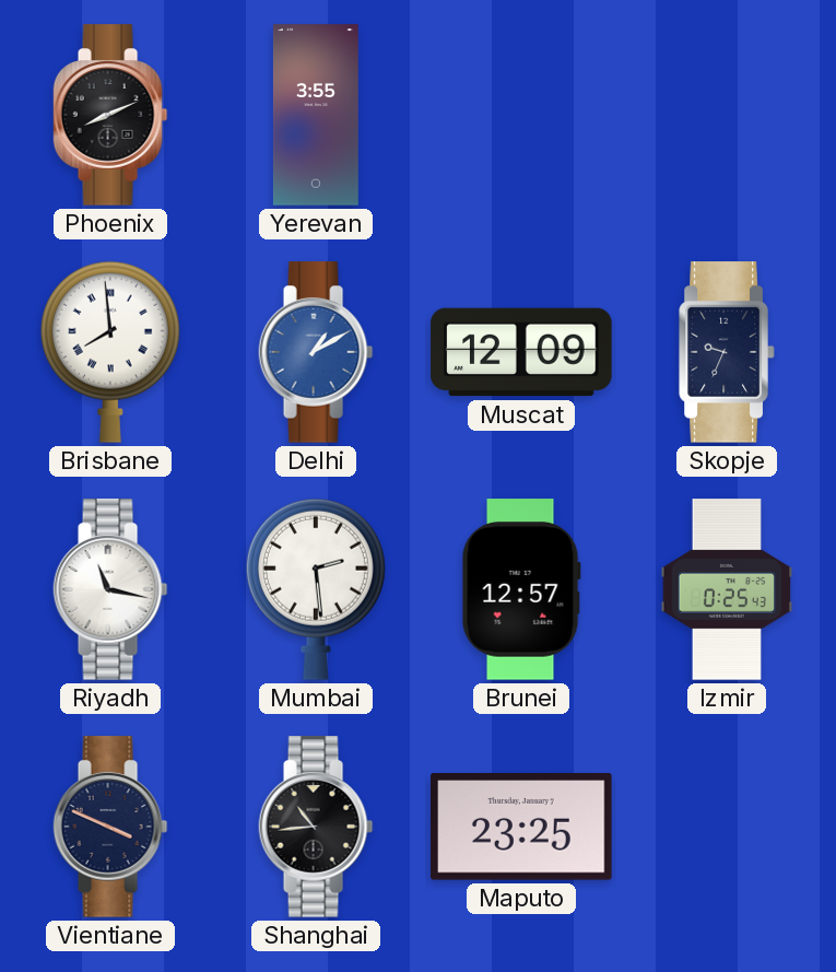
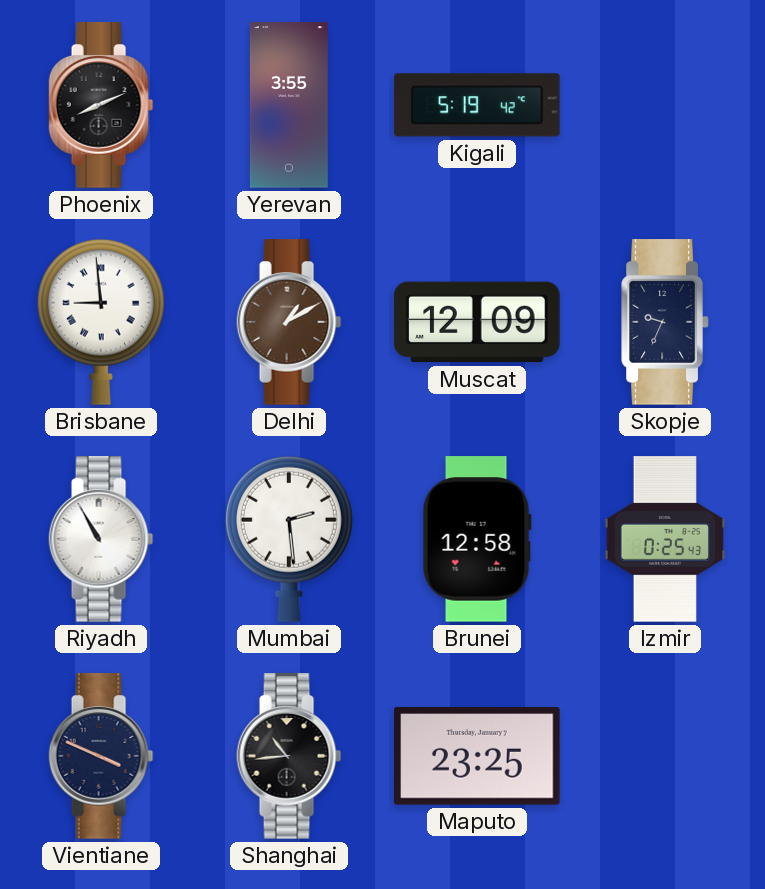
Kigali: none -> 5:19
Brisbane: 7:59 -> 8:59
Delhi dial: blue -> brown
Riyadh: 11:17 -> 10:55
Brunei: 12:57 -> 12:58
